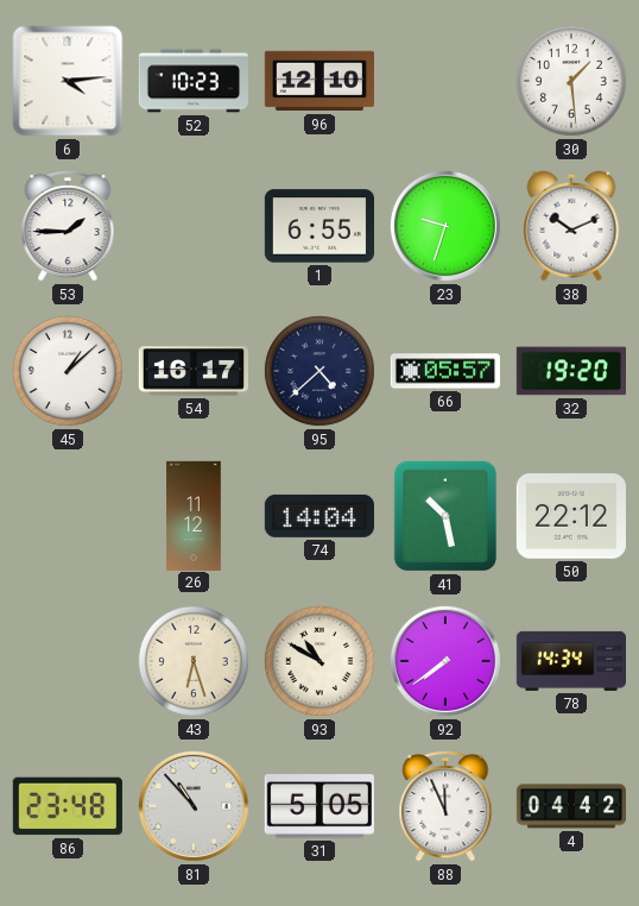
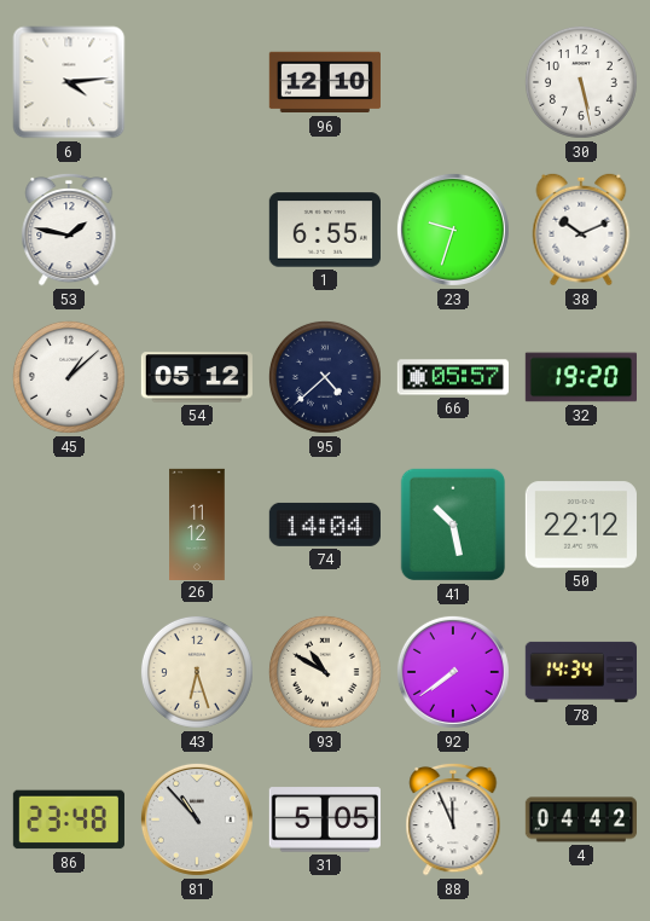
52: 10:23 -> none
30: 1:29 -> 5:28
53: 1:45 -> 1:47
54: 16:17 -> 05:12
